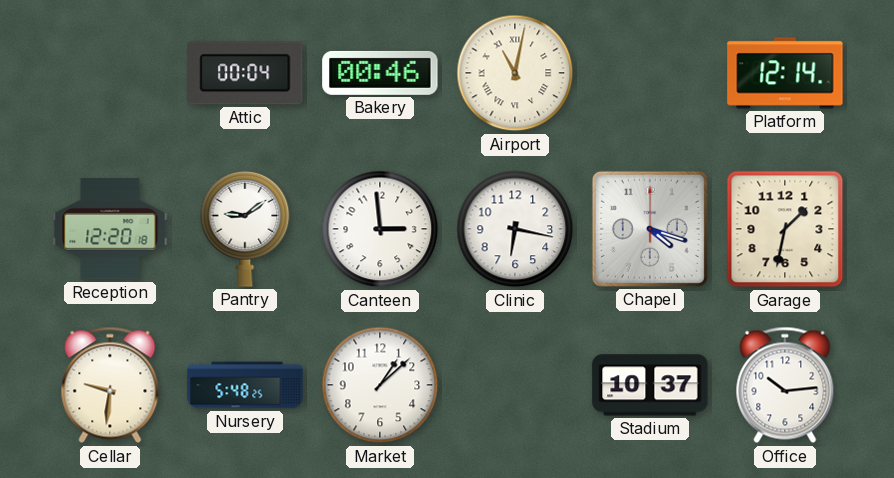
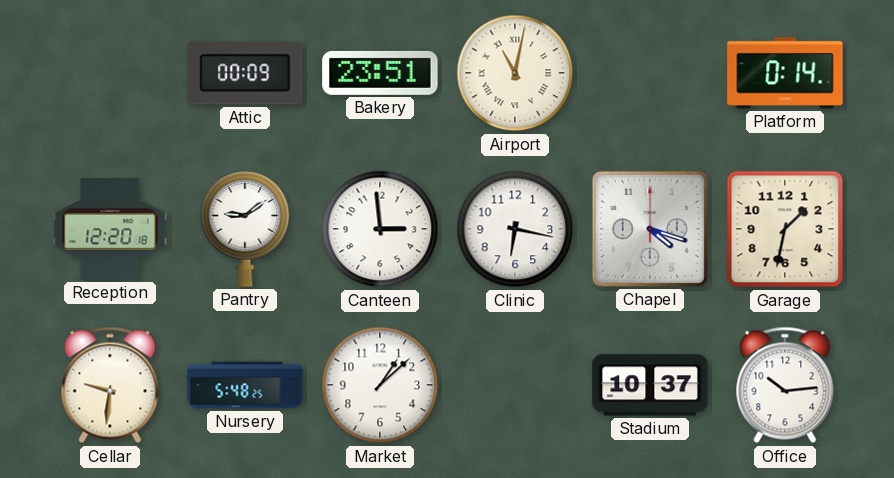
Attic: 00:04 -> 00:09
Bakery: 00:46 -> 23:51
Platform: 12:14 -> 0:14
